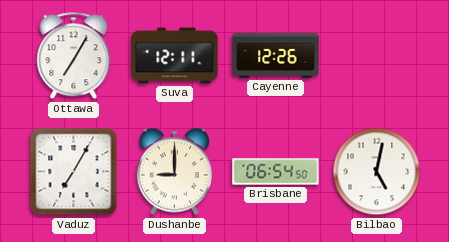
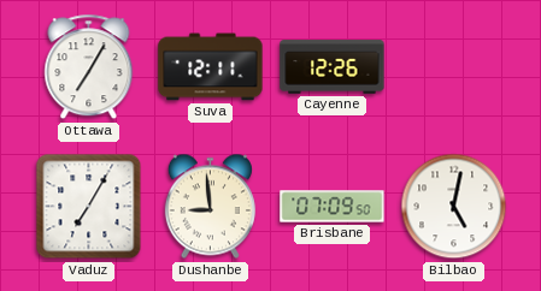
Dushanbe: 9:00 -> 8:59
Brisbane: 06:54 -> 07:09
